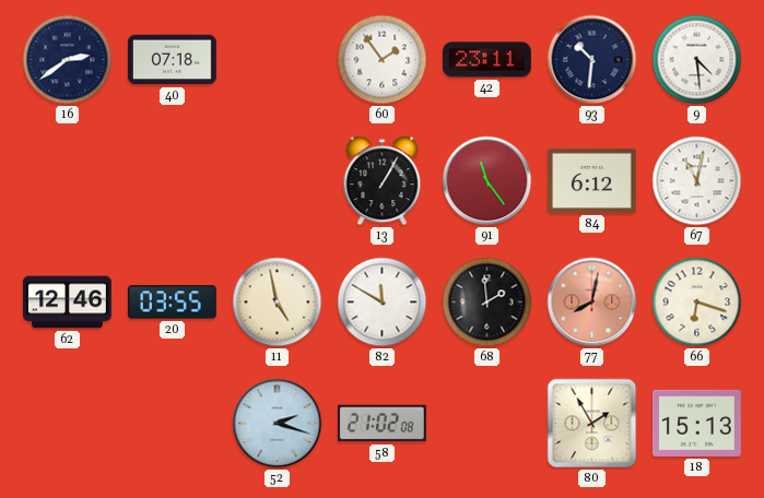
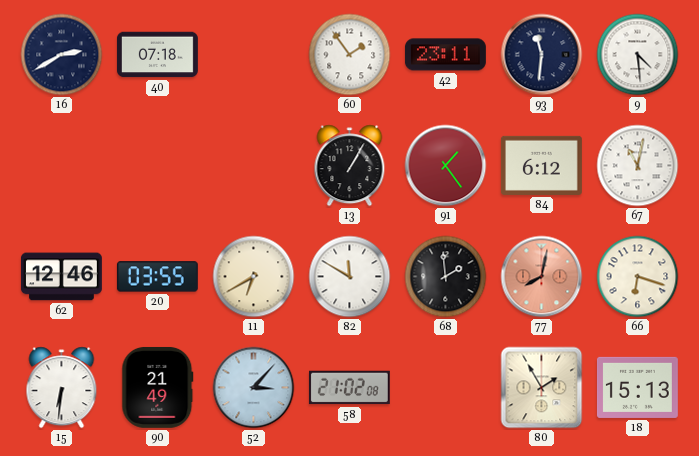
16: 2:39 -> 2:40
93: 10:31 -> 11:31
91: 11:24 -> 1:24
11: 4:58 -> 6:40
15: none -> 6:31
90: none -> 21:49
52: 2:18 -> 3:07
